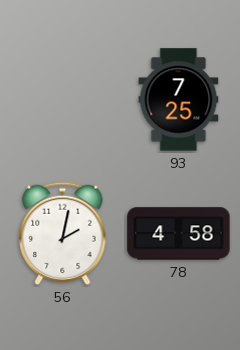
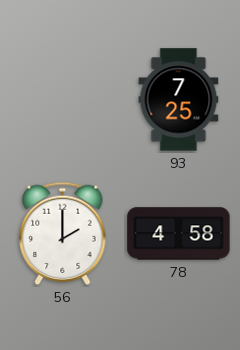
56: 2:02 -> 2:00
